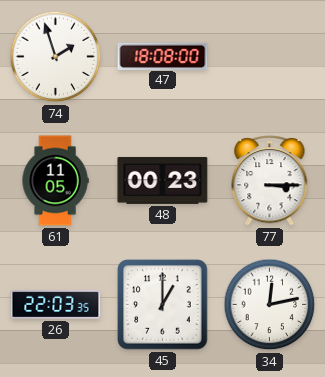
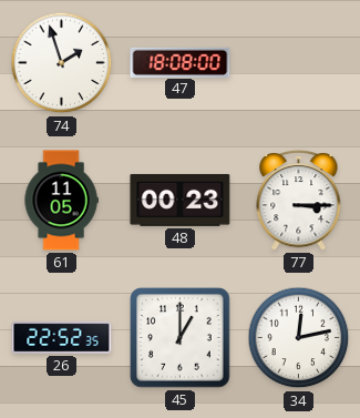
26: 22:03 -> 22:52
